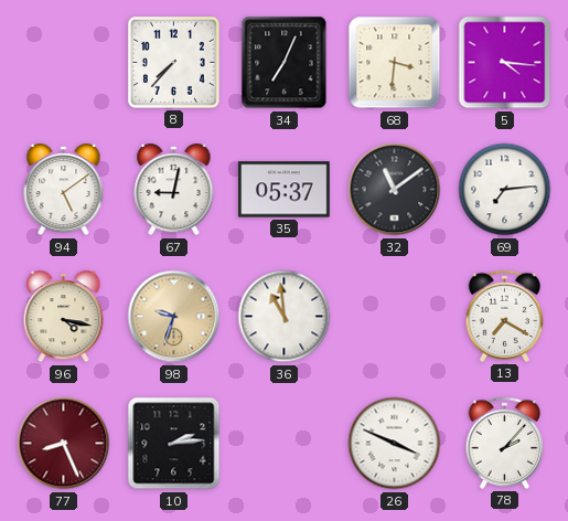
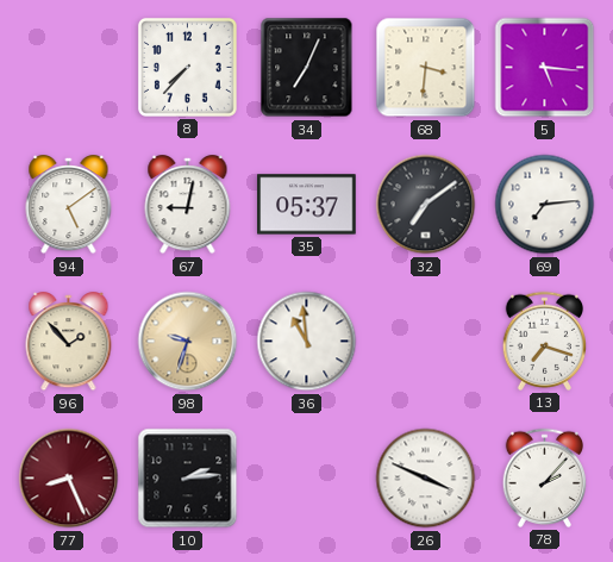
5: 4:16 -> 5:16
32: 11:09 -> 7:09
96: 4:17 -> 1:53
13: 7:20 -> 7:18
